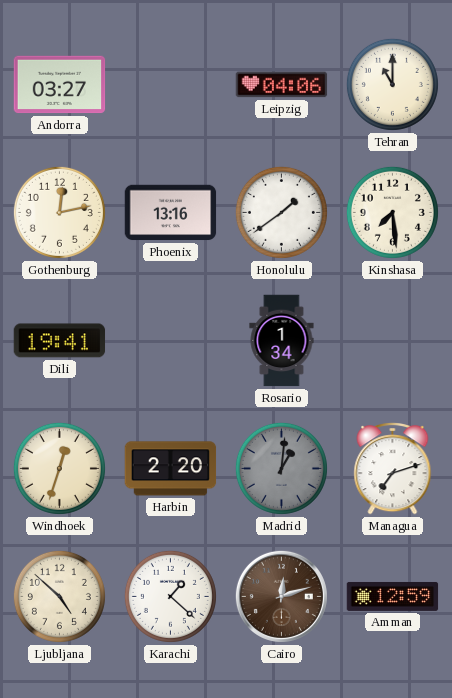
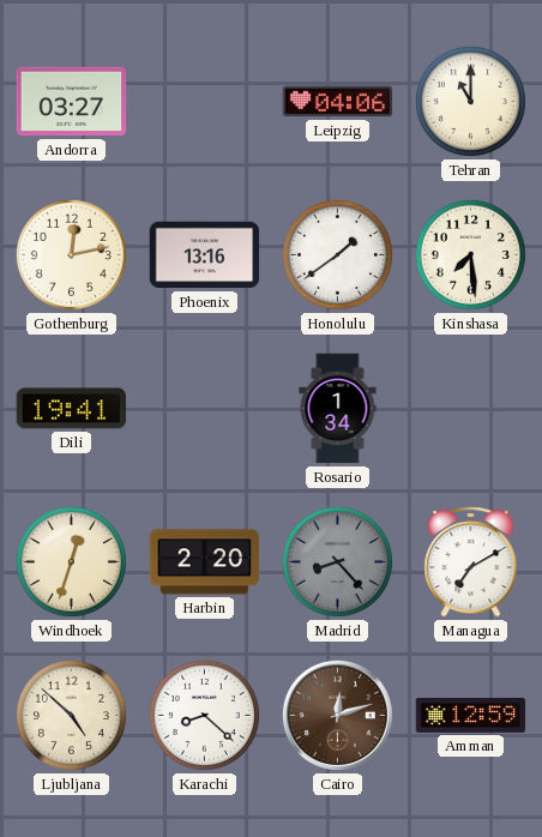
Madrid: 1:01 -> 8:23
Managua: 7:12 -> 7:10
Karachi: 1:22 -> 8:22
